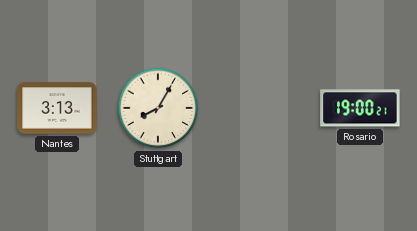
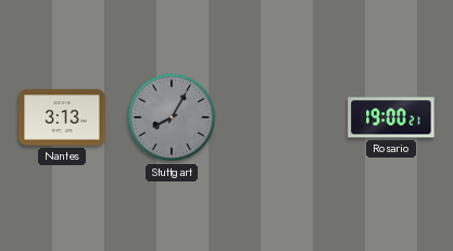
Stuttgart dial: cream -> grey
